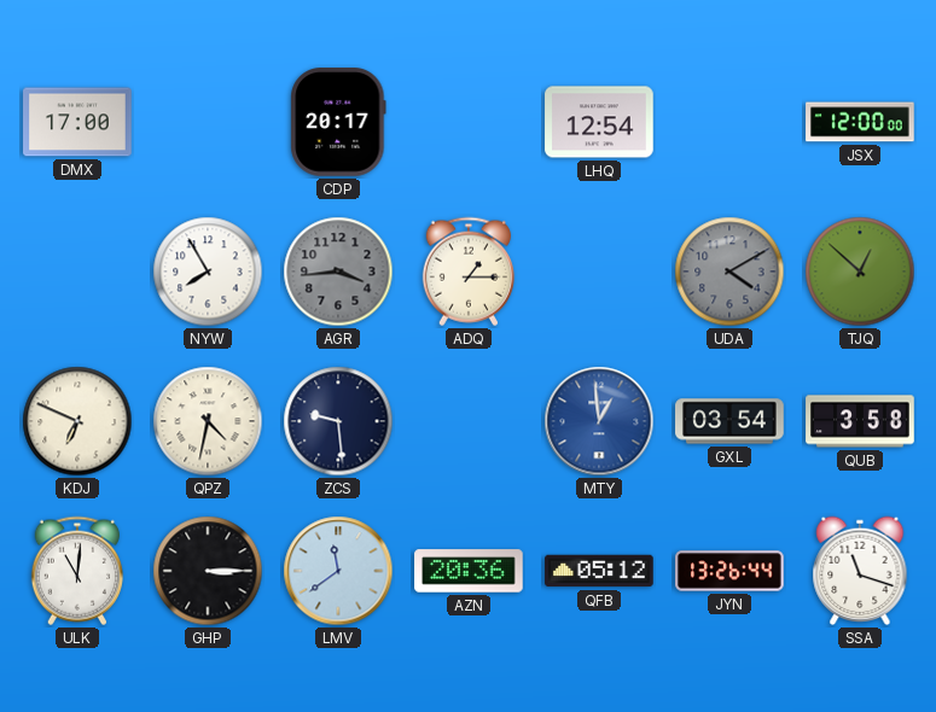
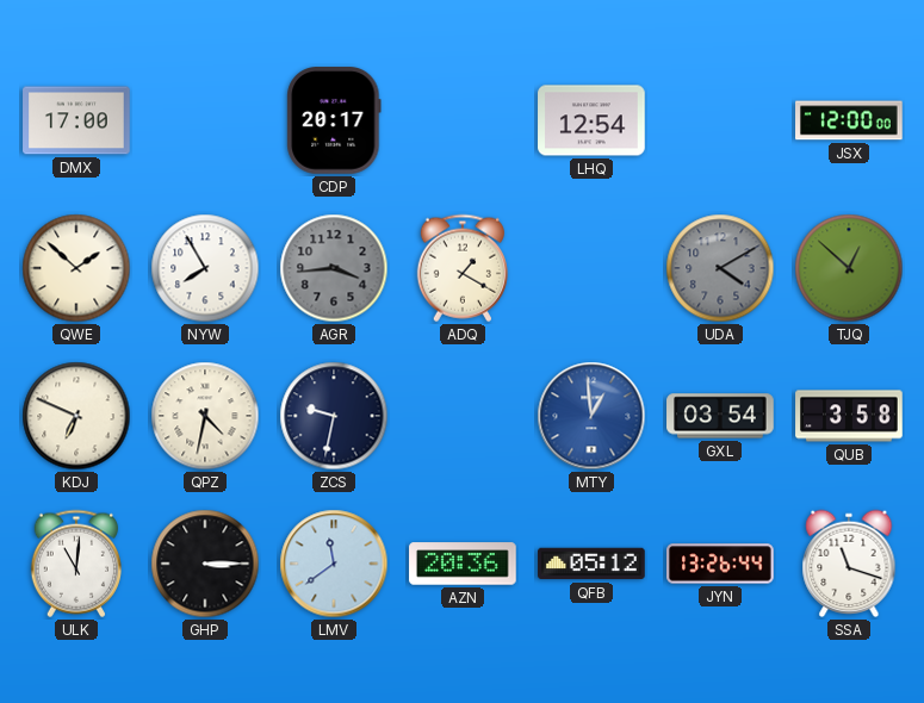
QWE: none -> 1:52
ADQ: 1:15 -> 1:20
ZCS: 9:29 -> 9:32
